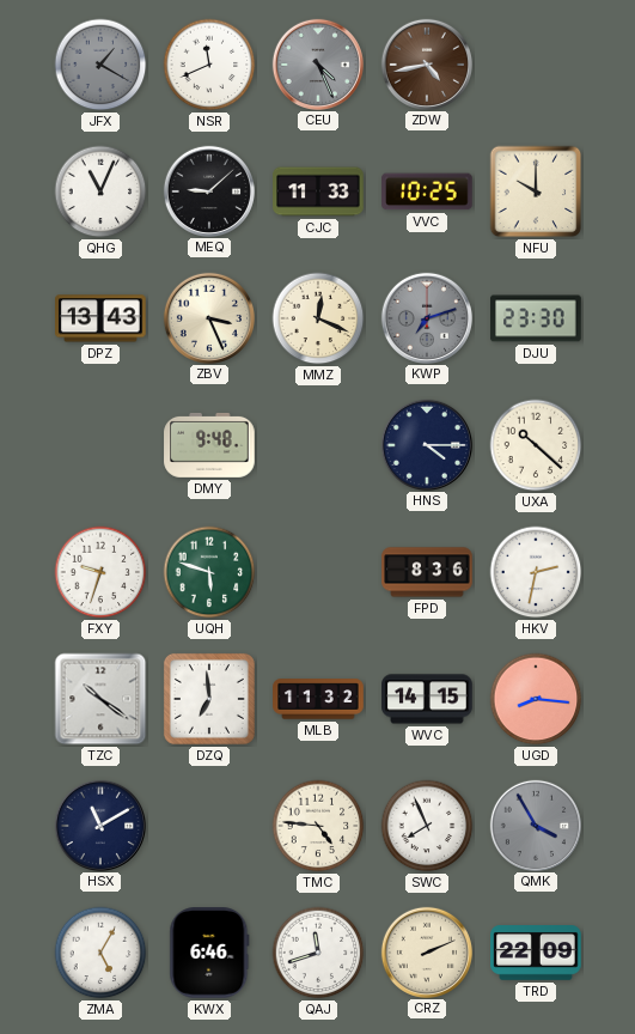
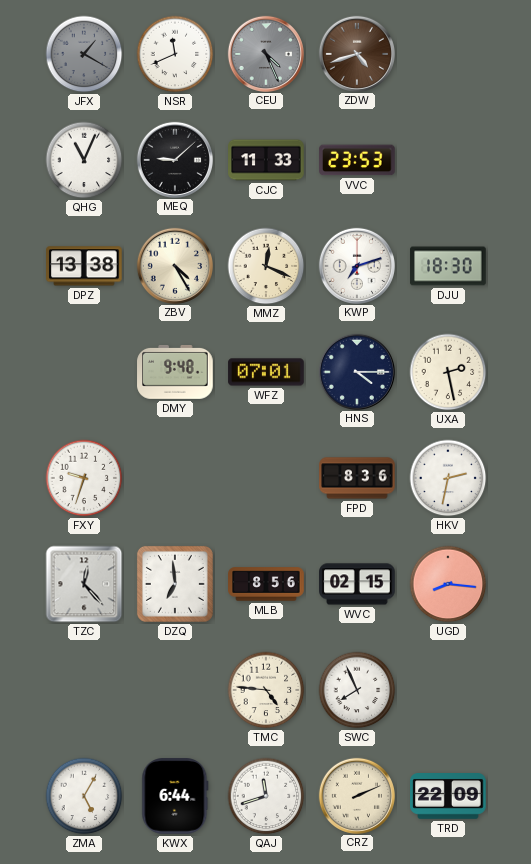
ZDW: 4:43 -> 4:42
VVC: 10:25 -> 23:53
NFU: 10:00 -> none
DPZ: 13:43 -> 13:38
ZBV: 3:26 -> 4:25
KWP dial: grey -> white
DJU: 23:30 -> 18:30
WFZ: none -> 07:01
UXA: 10:22 -> 2:28
UQH: 5:48 -> none
TZC: 10:21 -> 12:23
MLB: 11:32 -> 8:56
WVC: 14:15 -> 02:15
HSX: 11:10 -> none
QMK: 3:55 -> none
KWX: 6:46 -> 6:44
